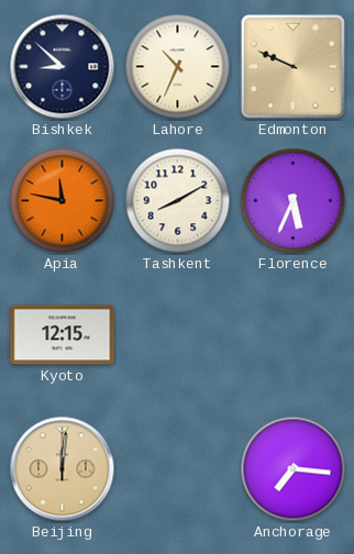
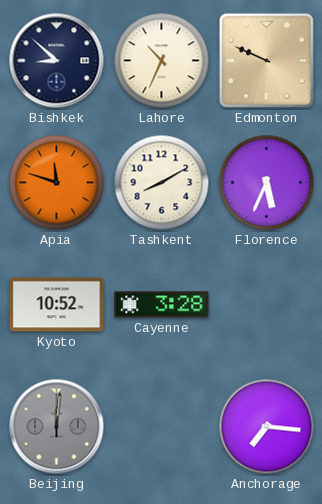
Apia: 11:47 -> 11:48
Kyoto: 12:15 -> 10:52
Cayenne: none -> 3:28
Beijing dial: champagne -> grey
